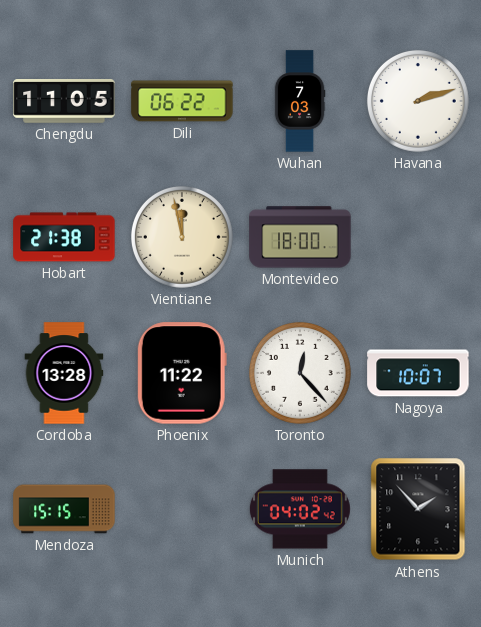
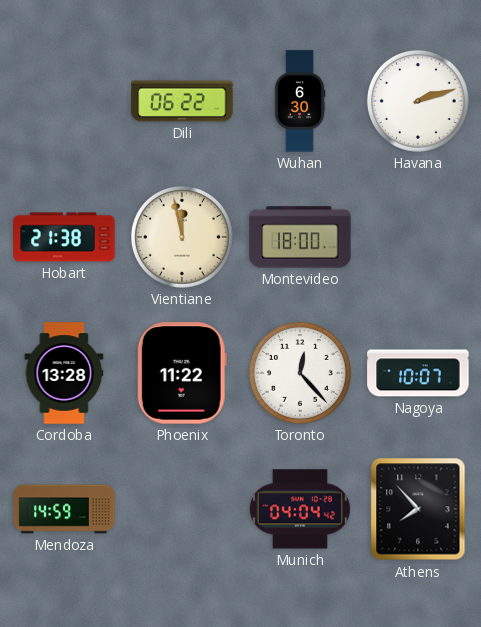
Chengdu: 11:05 -> none
Wuhan: 7:03 -> 6:30
Mendoza: 15:15 -> 14:59
Munich: 04:02 -> 04:04
Athens: 1:53 -> 7:53
